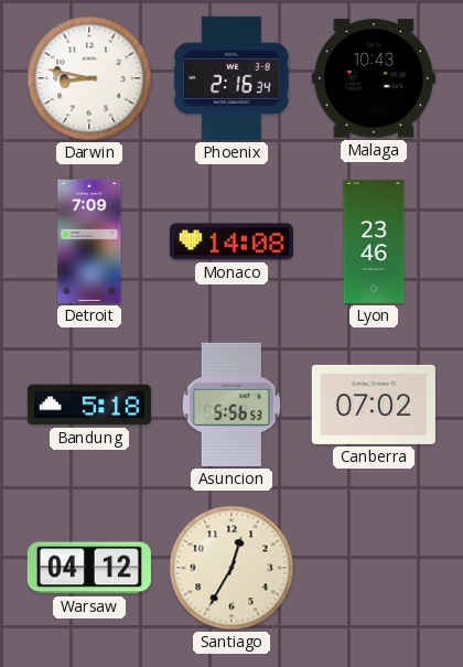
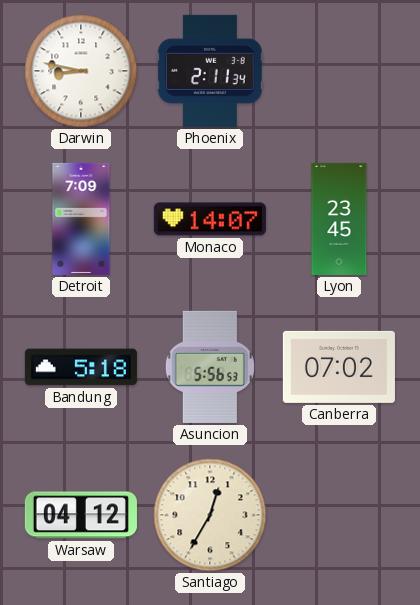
Phoenix: 2:16 -> 2:11
Malaga: 10:43 -> none
Monaco: 14:08 -> 14:07
Lyon: 23:46 -> 23:45
